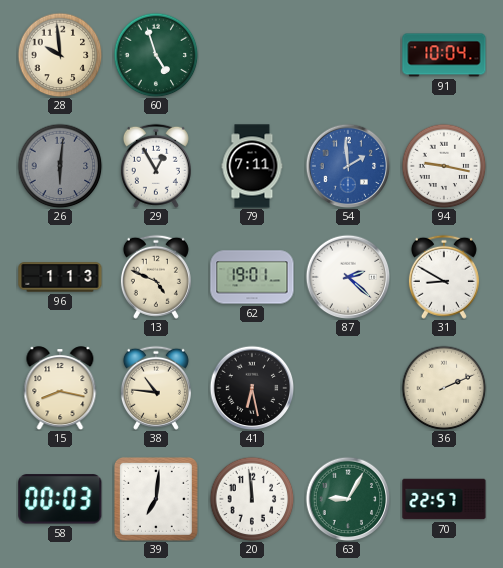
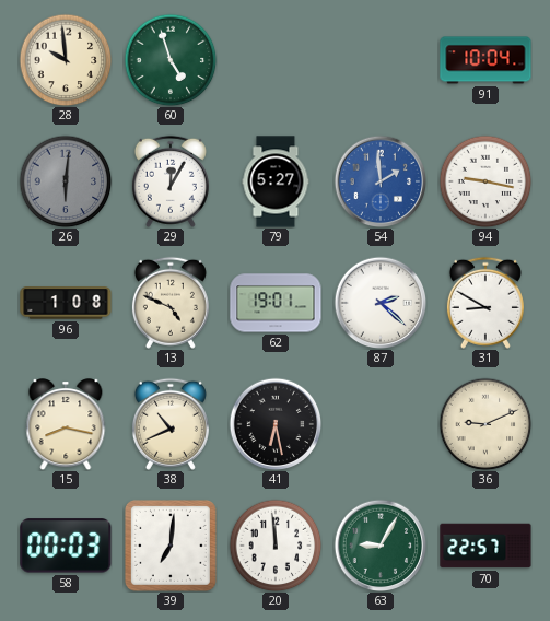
29: 12:55 -> 12:05
79: 7:11 -> 5:27
96: 1:13 -> 1:08
38: 10:46 -> 10:41
36: 2:11 -> 9:11
